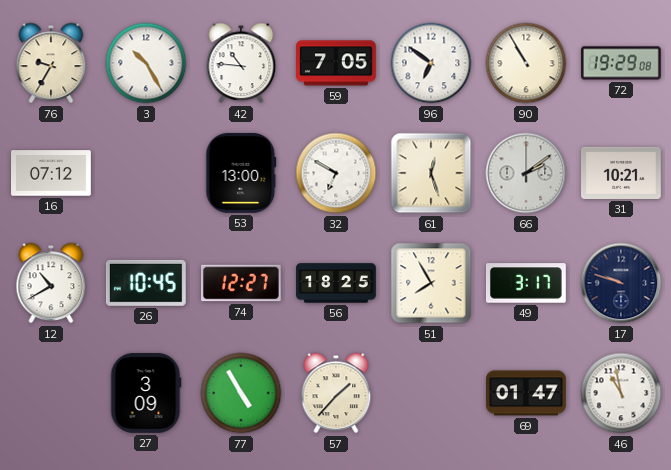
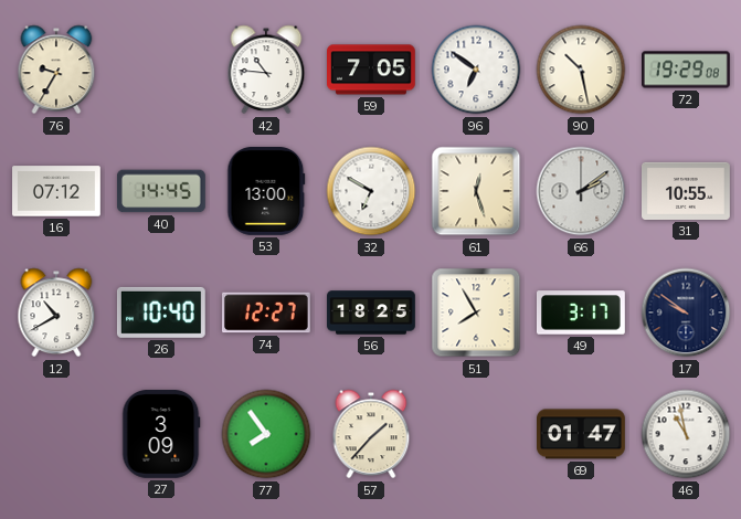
3: 10:25 -> none
90: 10:55 -> 10:28
40: none -> 14:45
31: 10:21 -> 10:55
26: 10:45 -> 10:40
17: 9:48 -> 9:51
77: 4:55 -> 7:54
